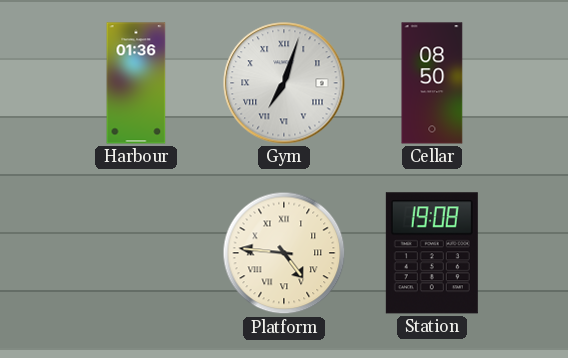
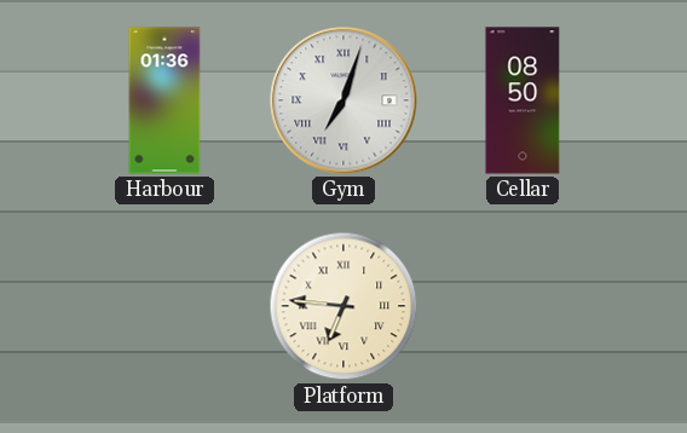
Platform: 4:46 -> 6:46
Station: 19:08 -> none
